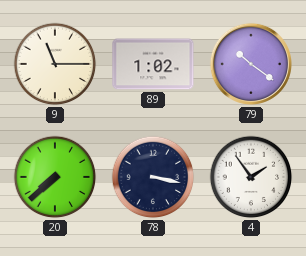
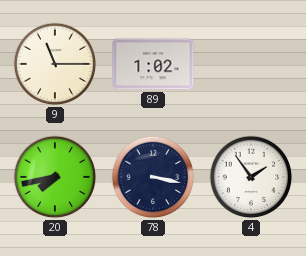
79: 10:21 -> none
20: 7:38 -> 7:43
